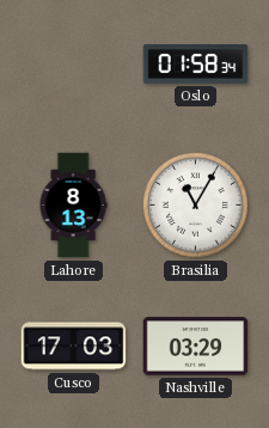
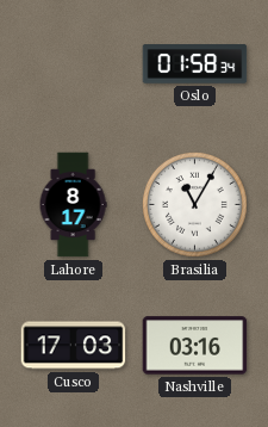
Lahore: 8:13 -> 8:17
Nashville: 03:29 -> 03:16
